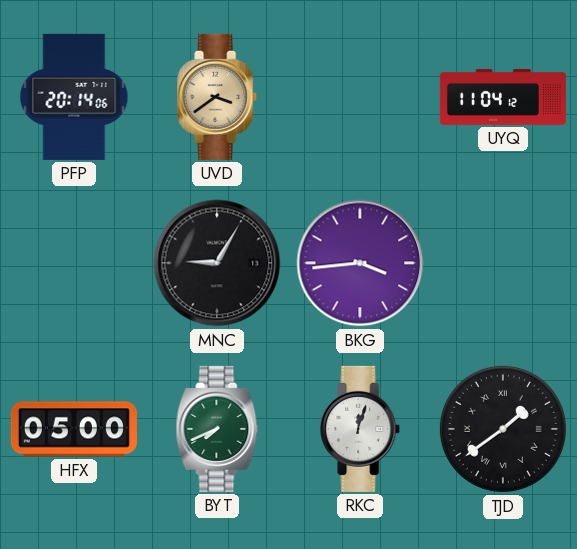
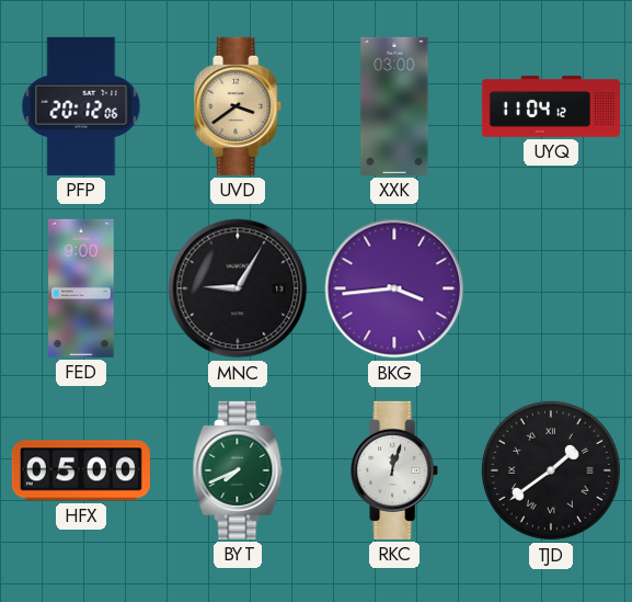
PFP: 20:14 -> 20:12
XXK: none -> 03:00
FED: none -> 9:00
